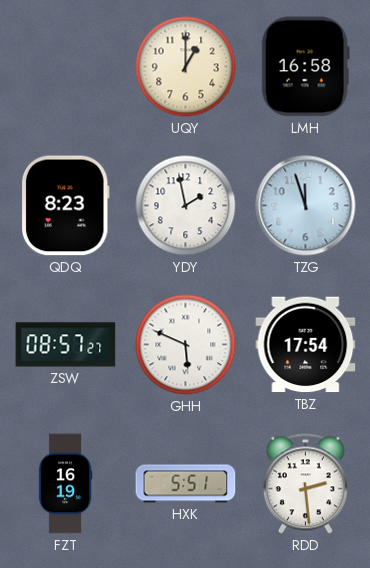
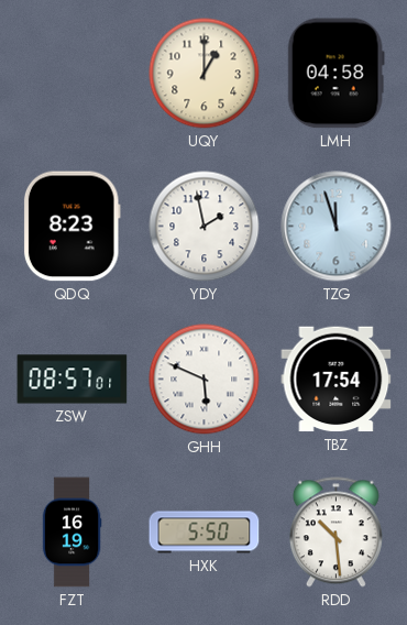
LMH: 16:58 -> 04:58
ZSW: 08:57:27 -> 08:57:01
HXK: 5:51 -> 5:50
RDD: 2:29 -> 10:29
